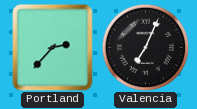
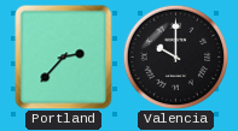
Valencia: 7:04 -> 10:00
